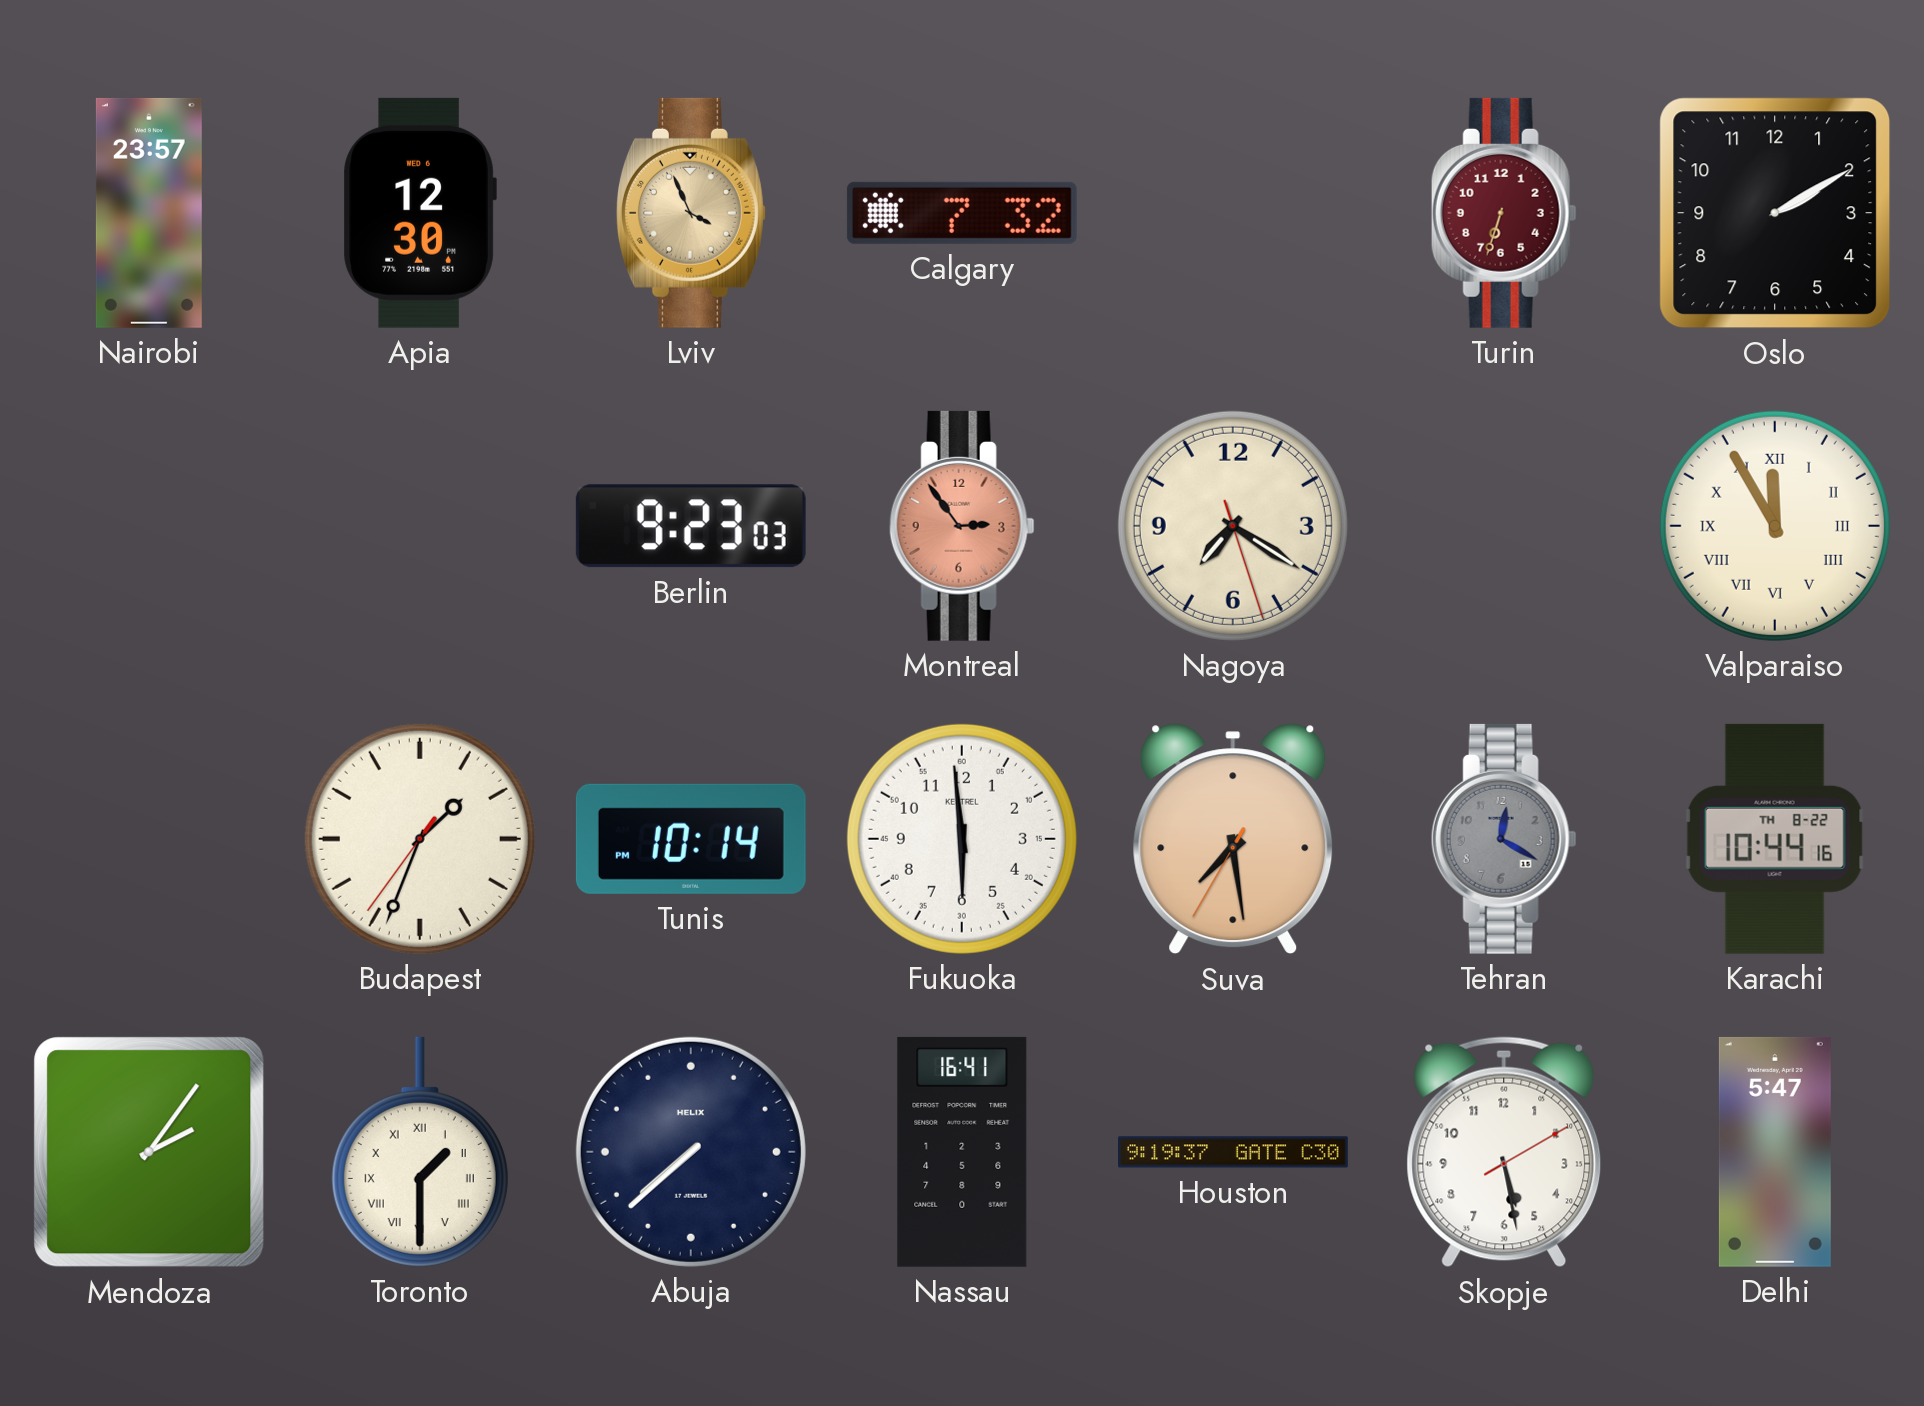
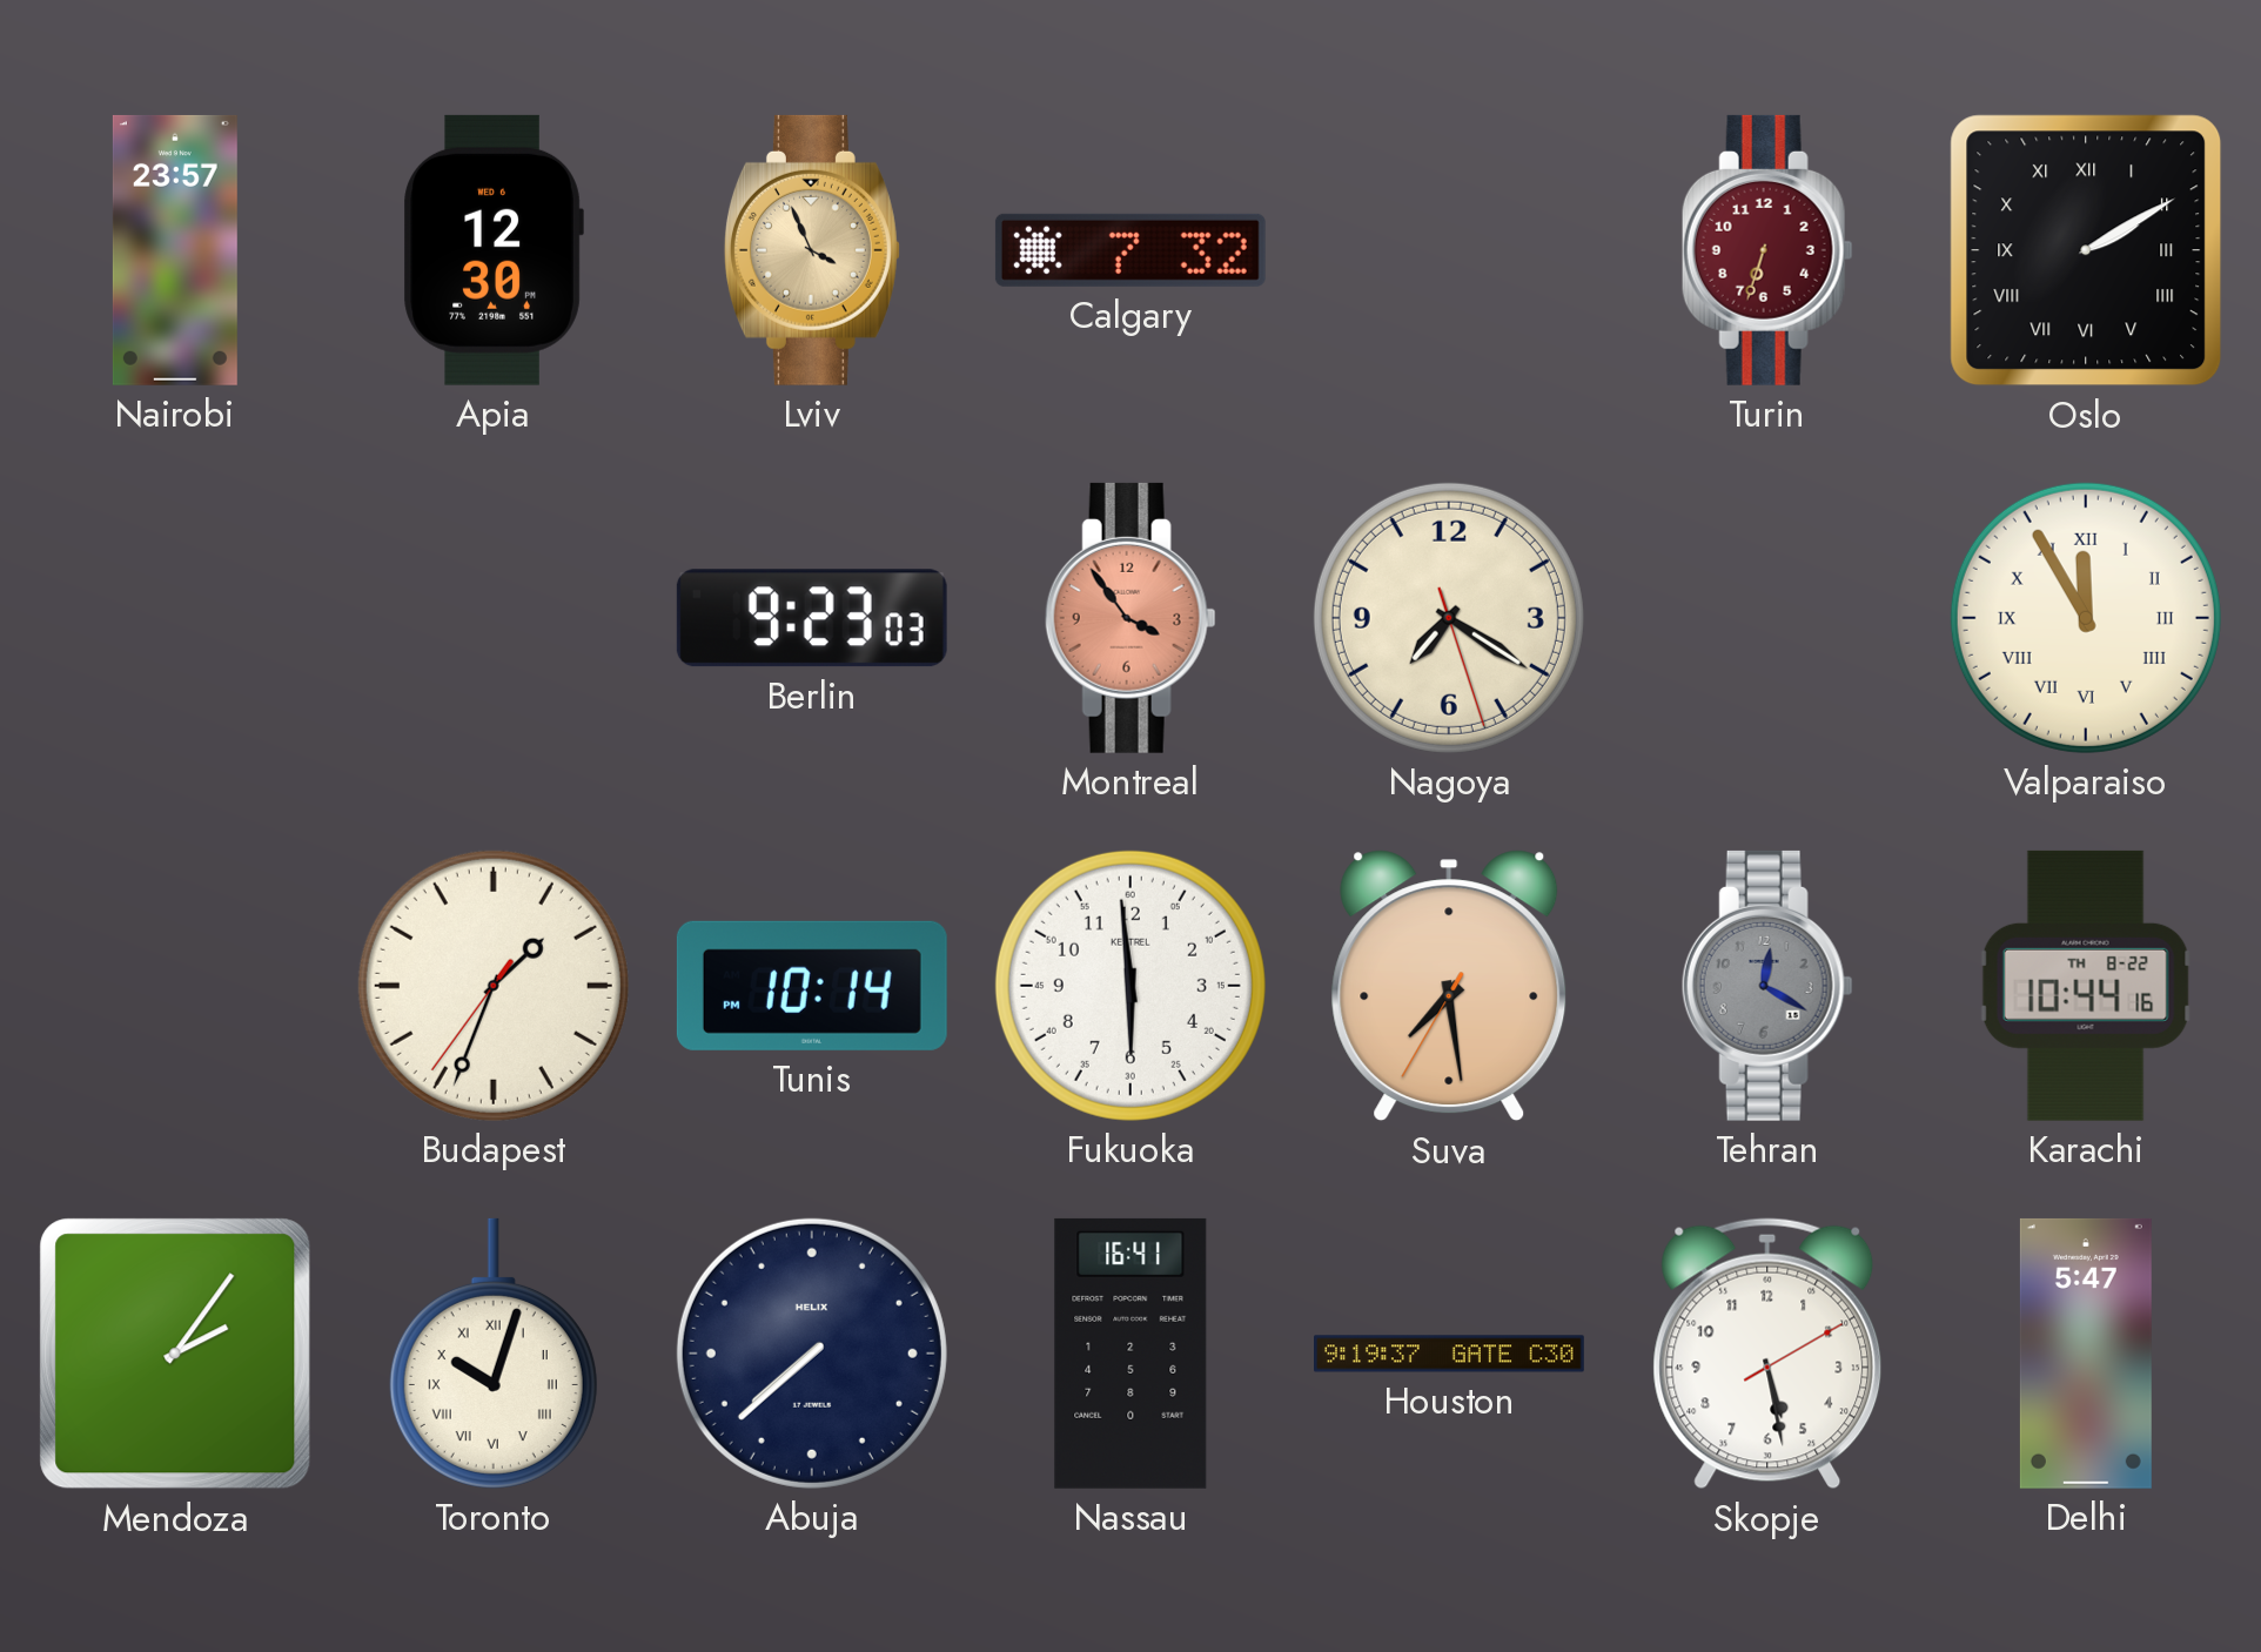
Oslo numerals: Arabic -> Roman
Montreal: 2:54 -> 3:54
Toronto: 1:30 -> 10:03
